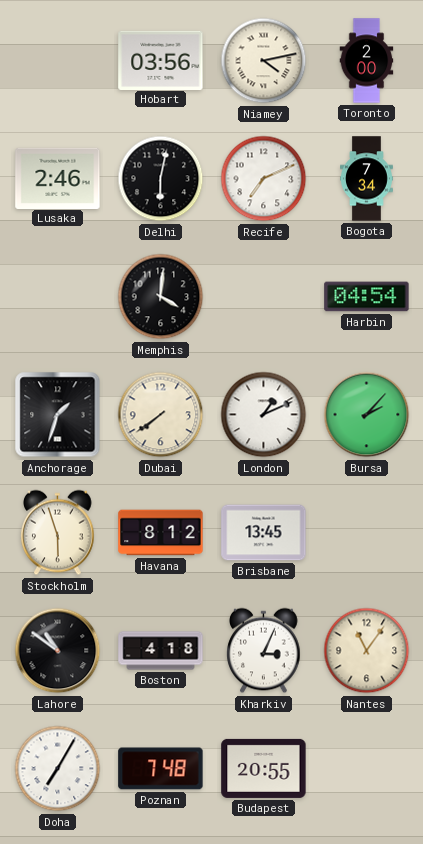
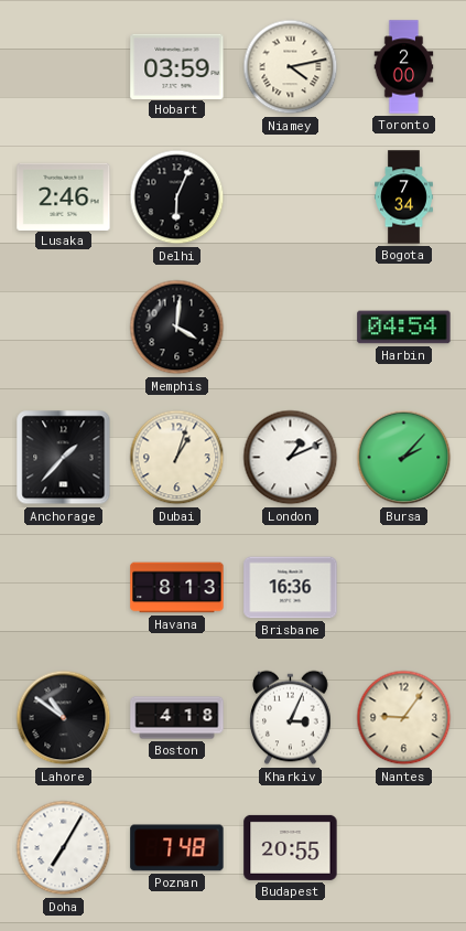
Hobart: 03:56 -> 03:59
Delhi: 6:02 -> 6:04
Recife: 7:11 -> none
Anchorage: 1:33 -> 1:37
Dubai: 7:39 -> 1:03
Stockholm: 5:57 -> none
Havana: 8:12 -> 8:13
Brisbane: 13:45 -> 16:36
Nantes: 11:06 -> 9:06
